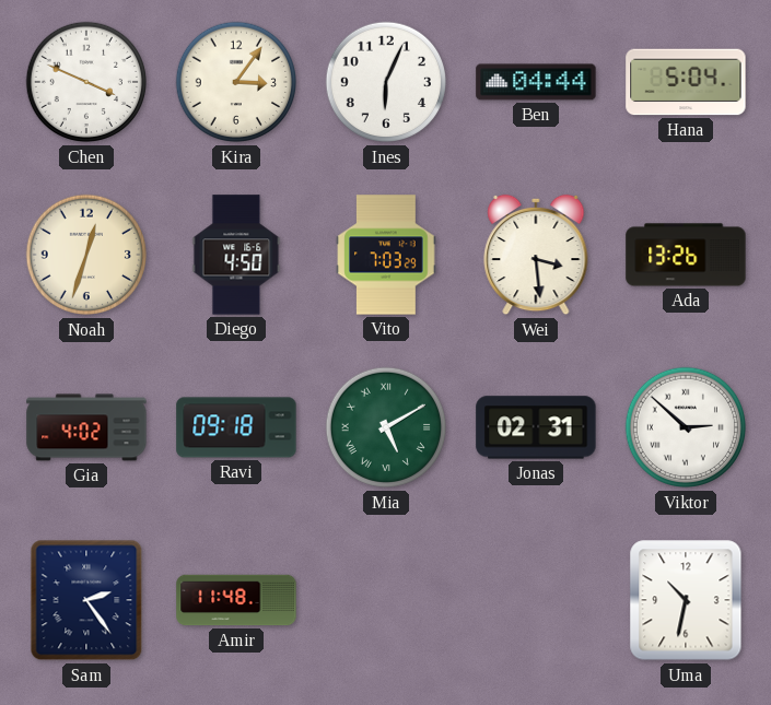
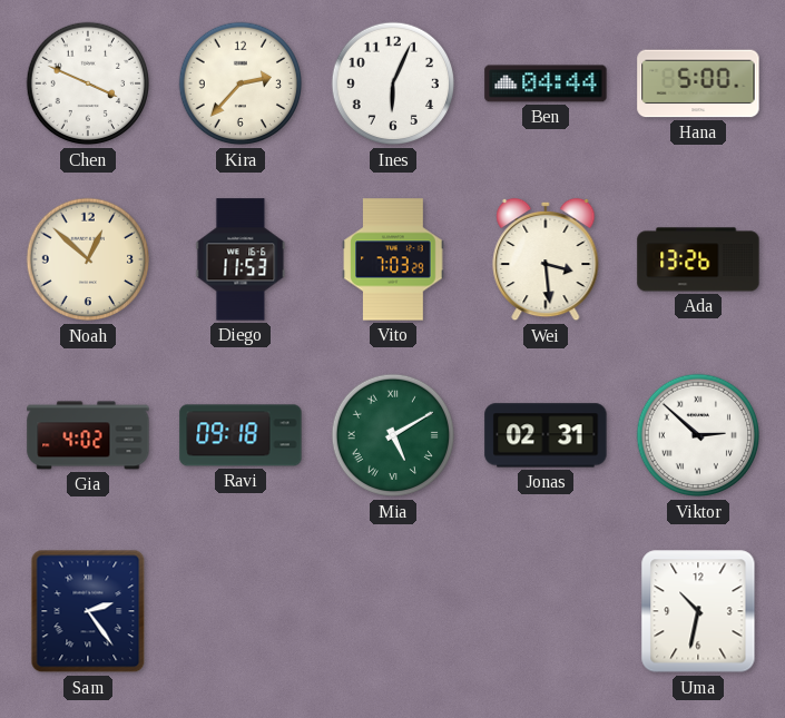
Kira: 3:06 -> 2:37
Hana: 5:04 -> 5:00
Noah: 12:33 -> 12:52
Diego: 4:50 -> 11:53
Amir: 11:48 -> none
